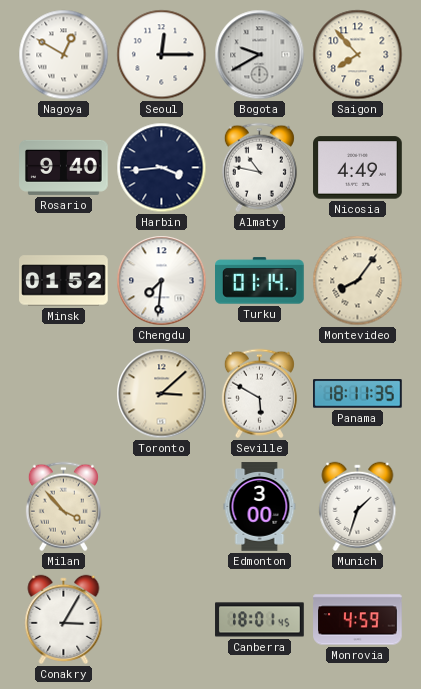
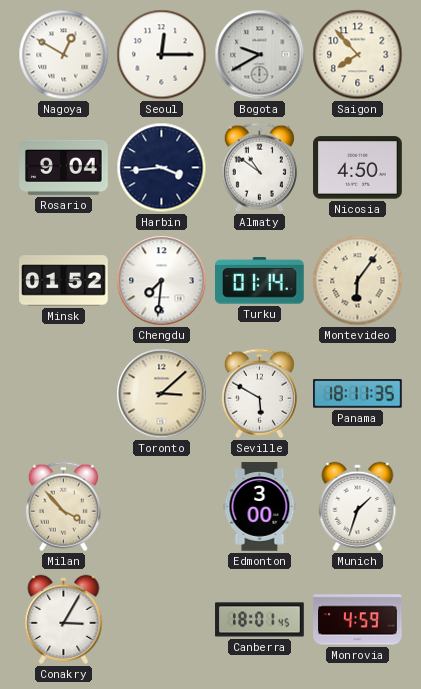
Rosario: 9:40 -> 9:04
Almaty: 10:47 -> 10:51
Nicosia: 4:49 -> 4:50
Montevideo: 8:06 -> 6:06
